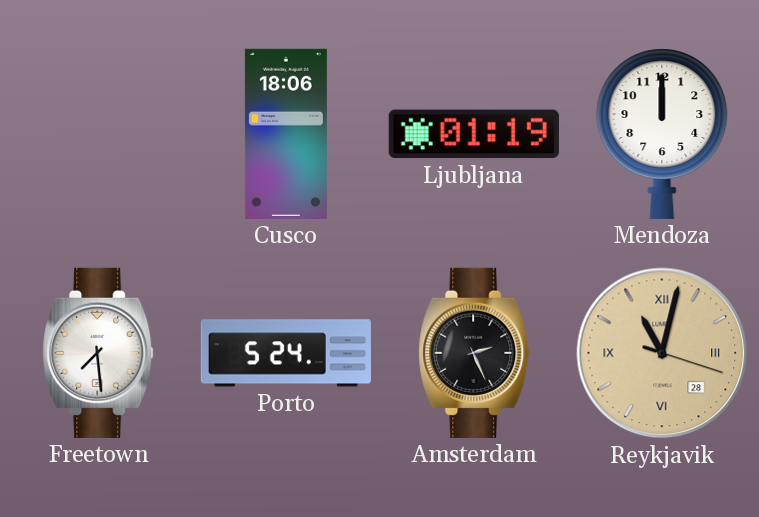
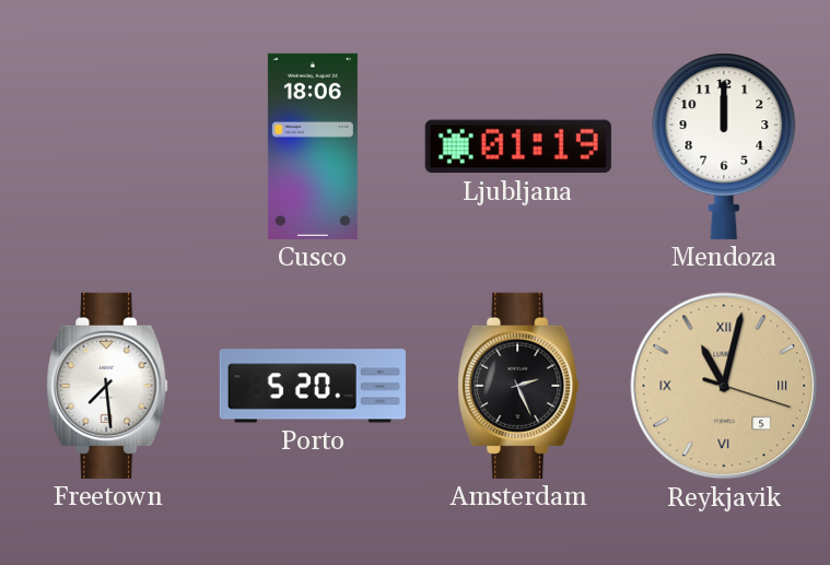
Porto: 5:24 -> 5:20
Reykjavik date: 28 -> 5
